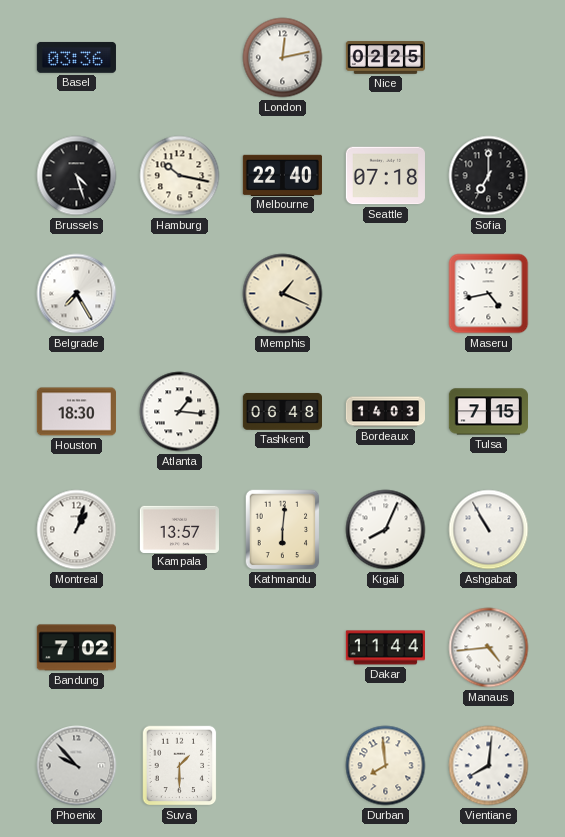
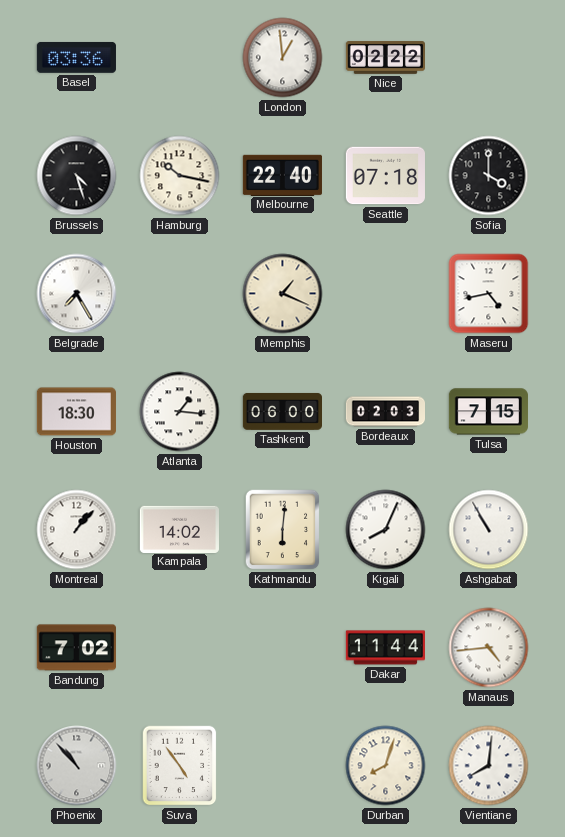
London: 12:13 -> 12:59
Nice: 02:25 -> 02:22
Sofia: 7:00 -> 4:00
Tashkent: 06:48 -> 06:00
Bordeaux: 14:03 -> 02:03
Montreal: 1:03 -> 1:07
Kampala: 13:57 -> 14:02
Phoenix: 9:53 -> 10:53
Suva: 1:30 -> 4:54
Durban: 7:59 -> 8:03
